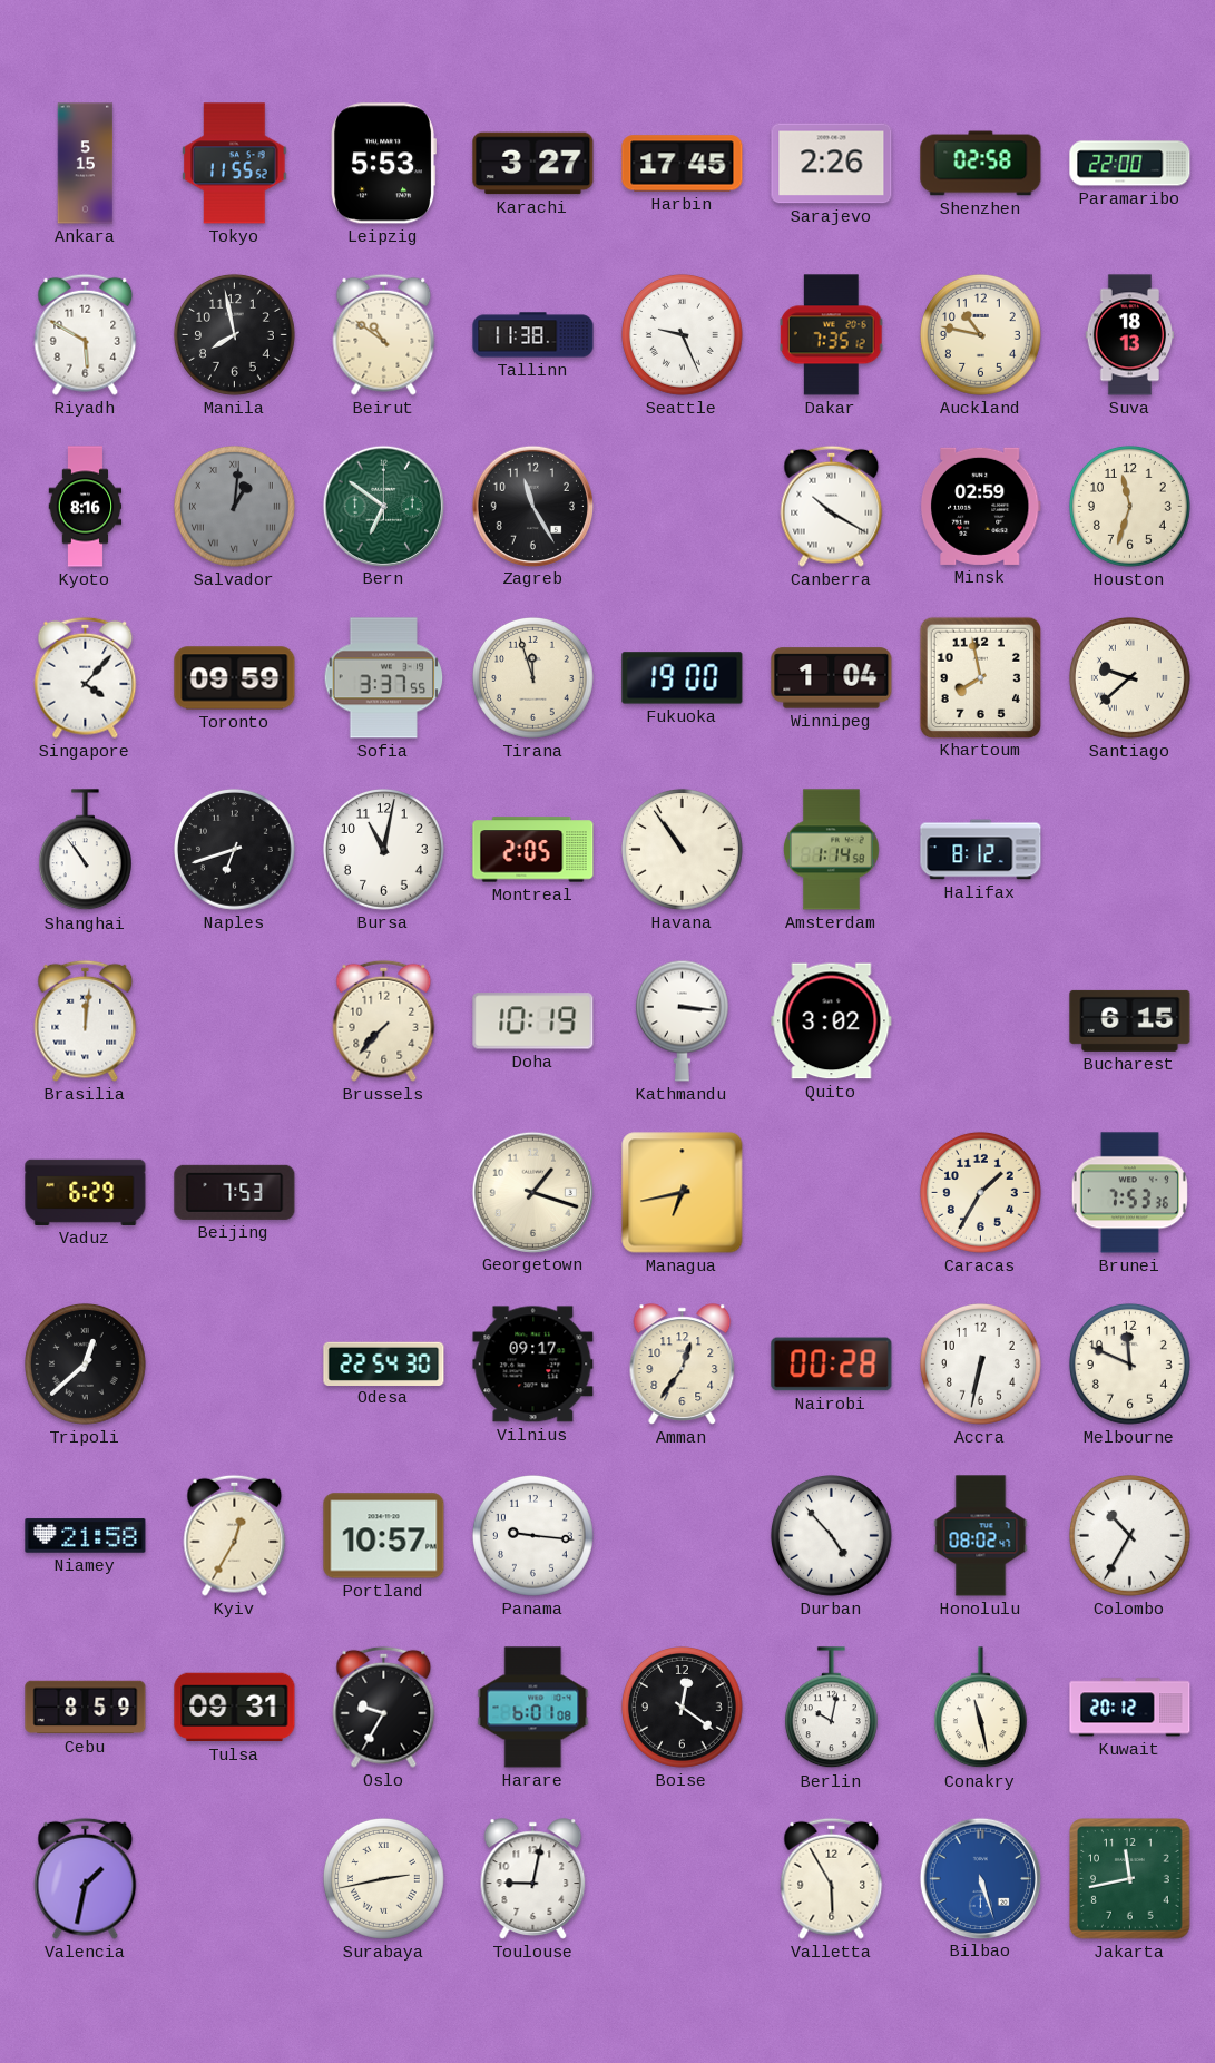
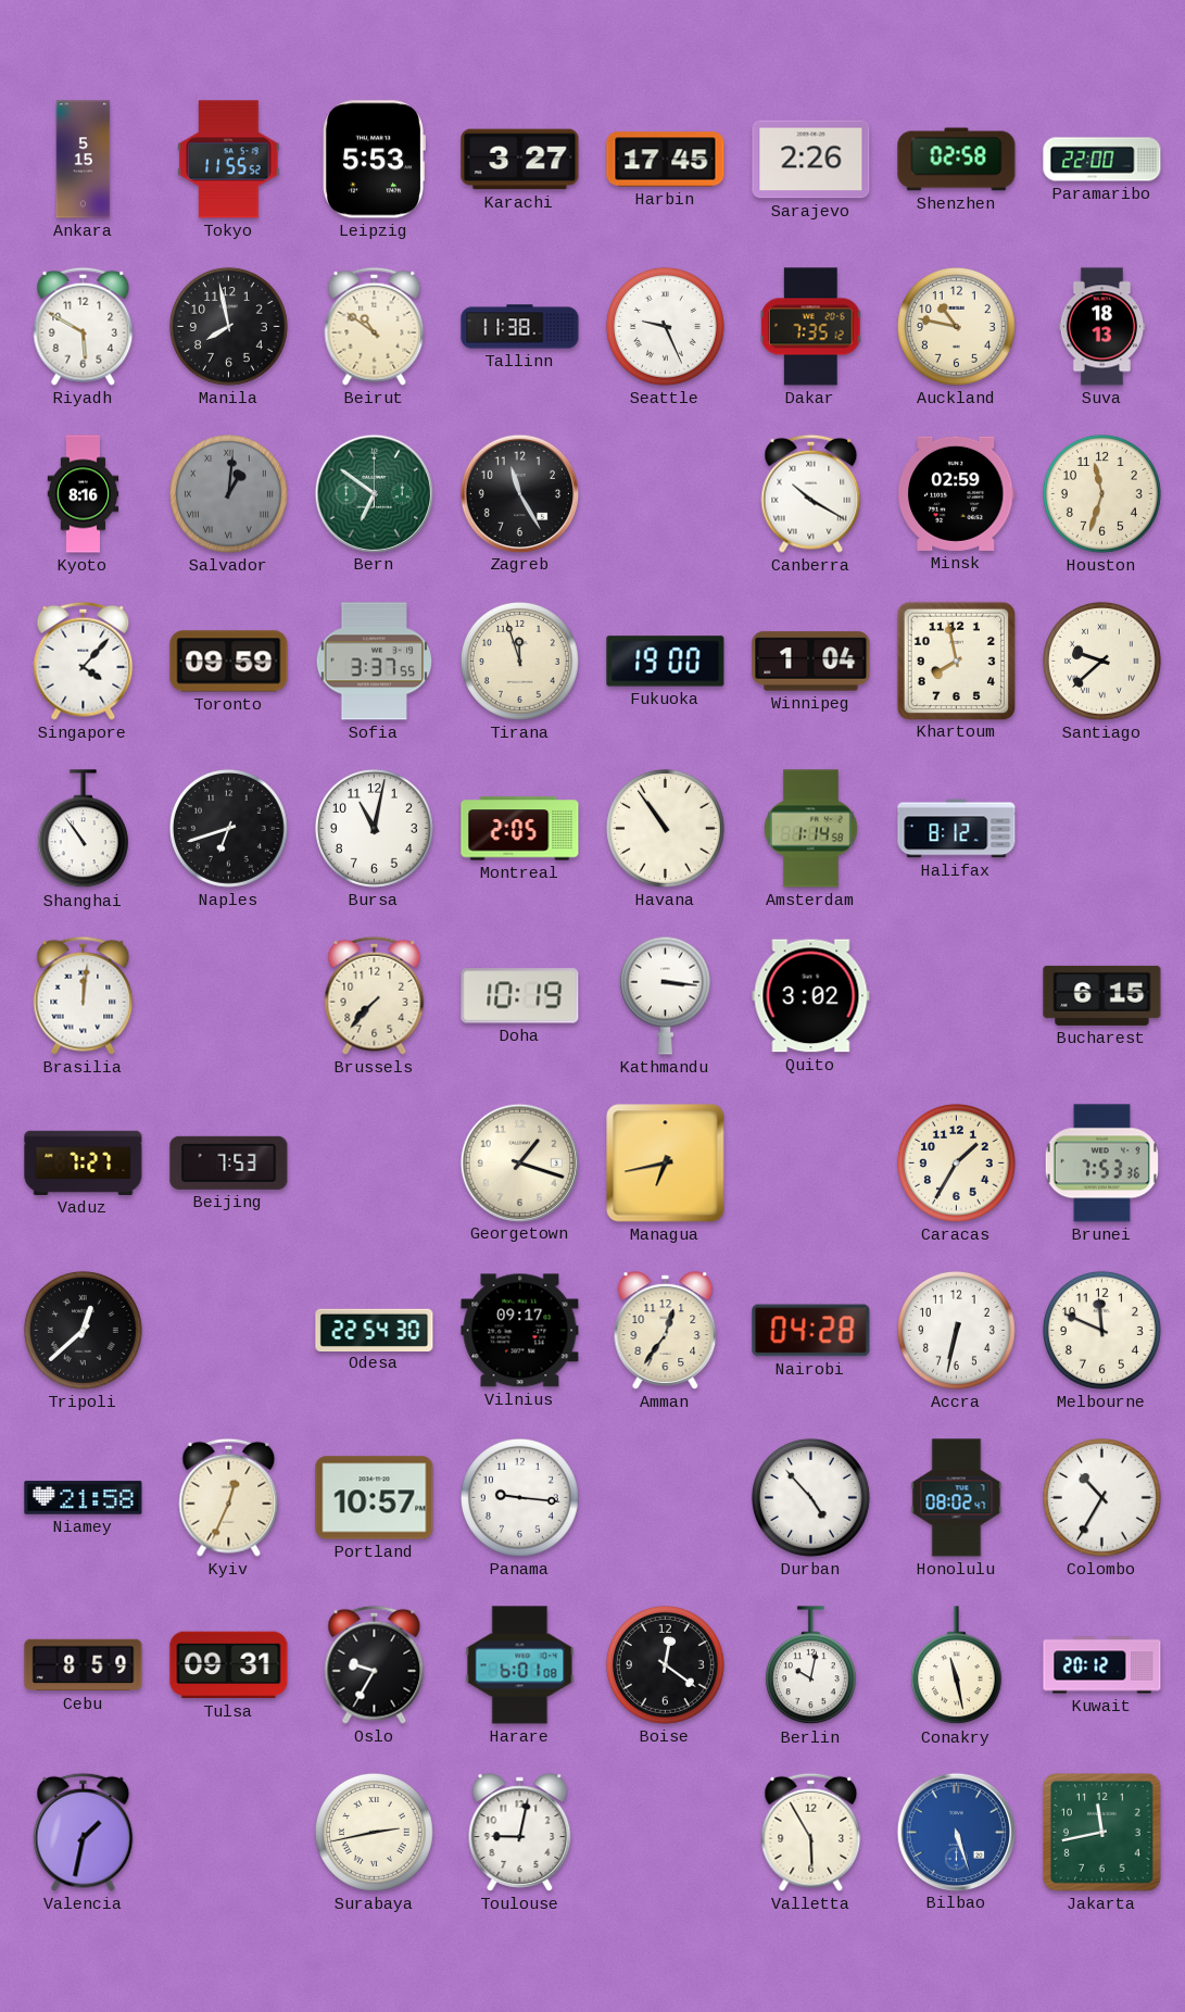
Vaduz: 6:29 -> 7:27
Nairobi: 00:28 -> 04:28
Kyiv: 12:35 -> 12:34
